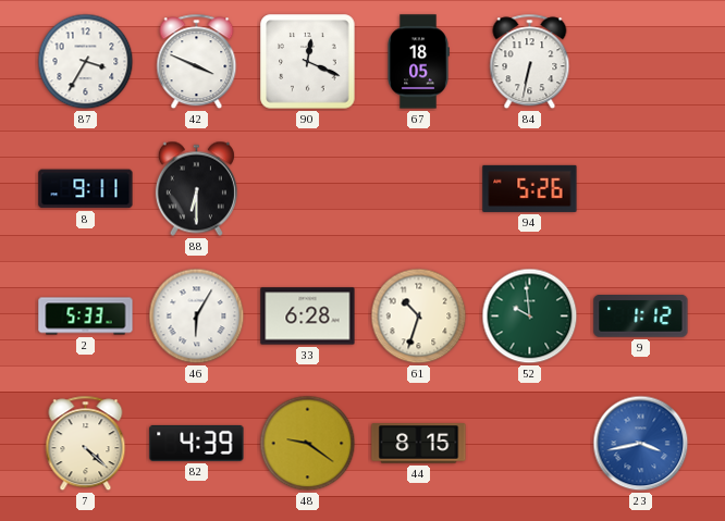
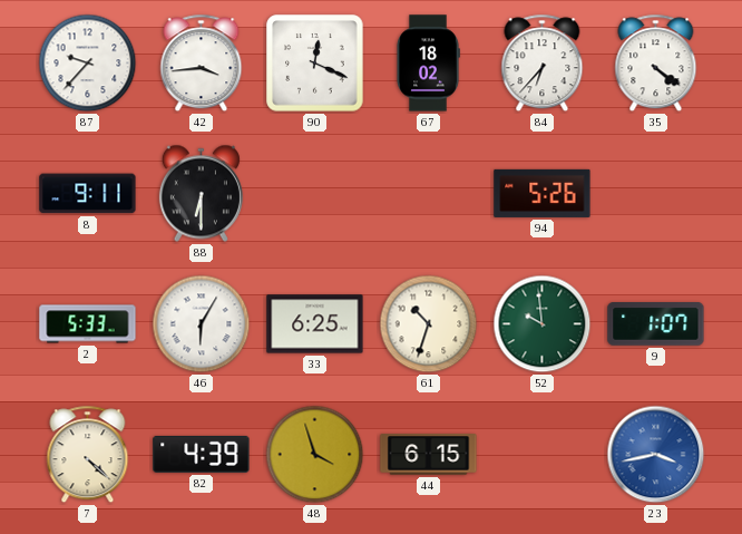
87: 3:35 -> 9:37
42: 3:49 -> 3:44
67: 18:05 -> 18:02
84: 6:32 -> 6:37
35: none -> 4:21
33: 6:28 -> 6:25
9: 1:12 -> 1:07
48: 9:21 -> 3:57
44: 8:15 -> 6:15
